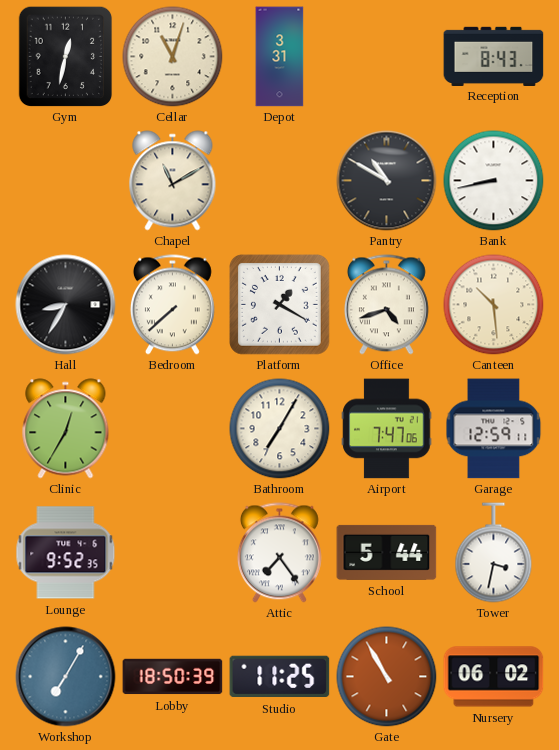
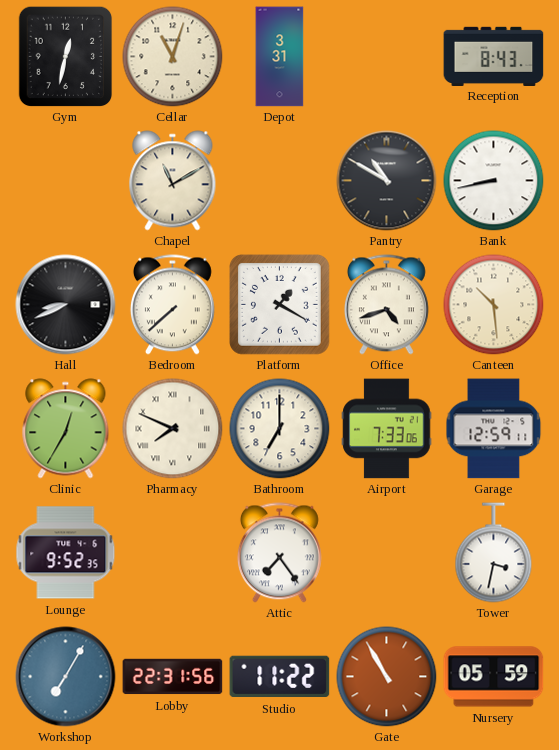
Hall: 8:35 -> 8:41
Pharmacy: none -> 7:49
Bathroom: 7:05 -> 7:00
Airport: 7:47 -> 7:33
School: 5:44 -> none
Lobby: 18:50 -> 22:31
Studio: 11:25 -> 11:22
Nursery: 06:02 -> 05:59
